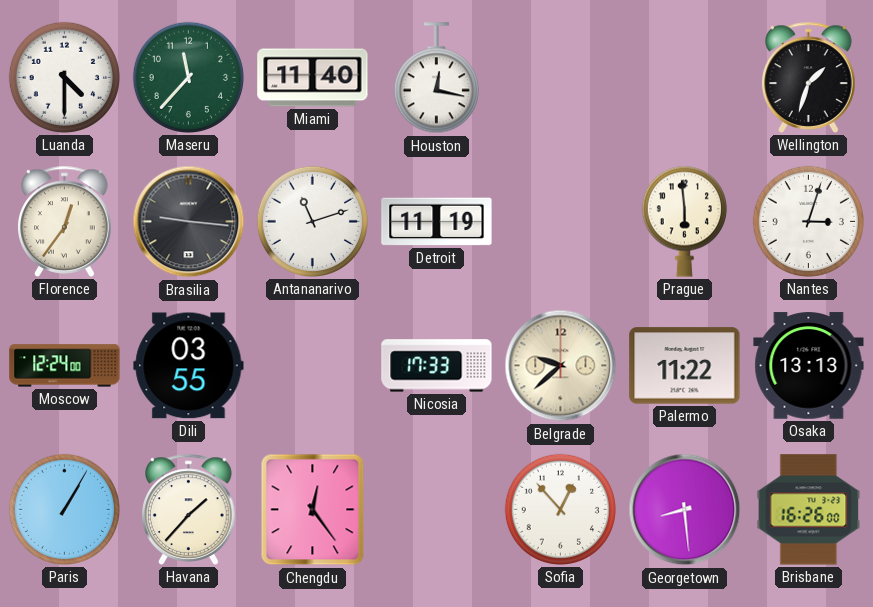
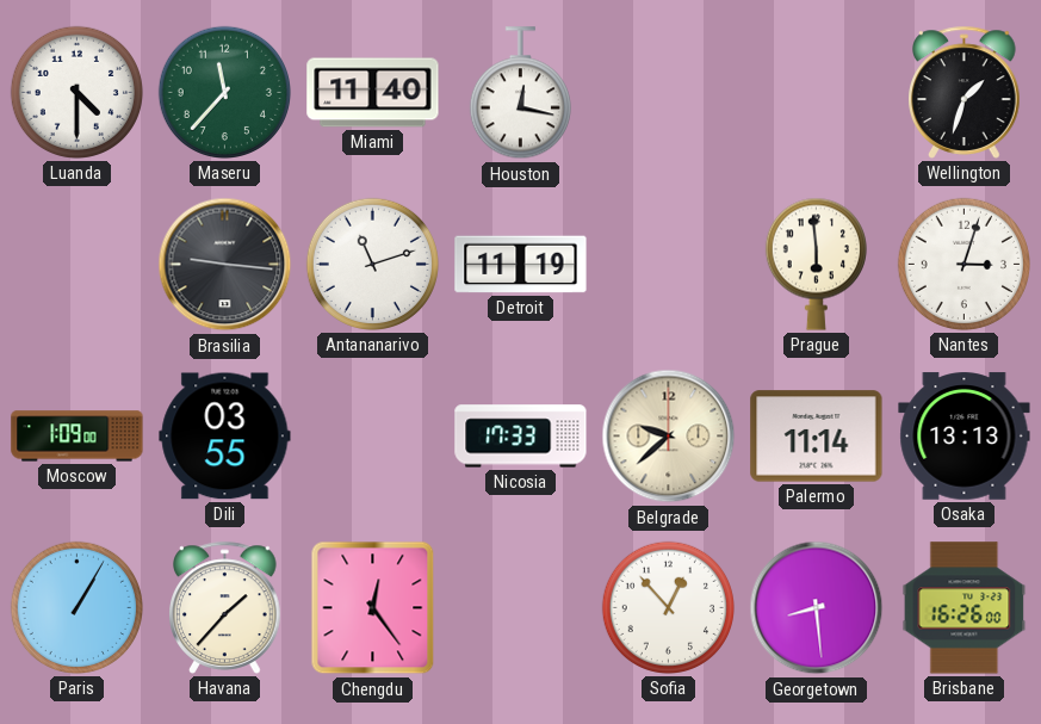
Florence: 12:36 -> none
Moscow: 12:24 -> 1:09
Palermo: 11:22 -> 11:14
